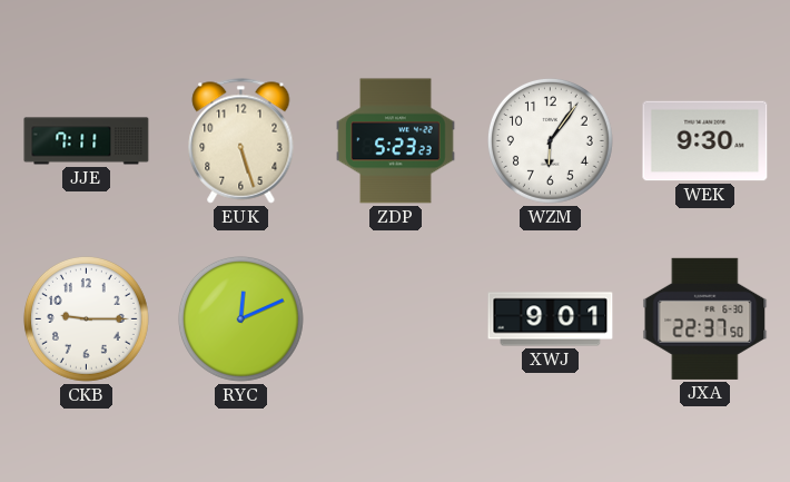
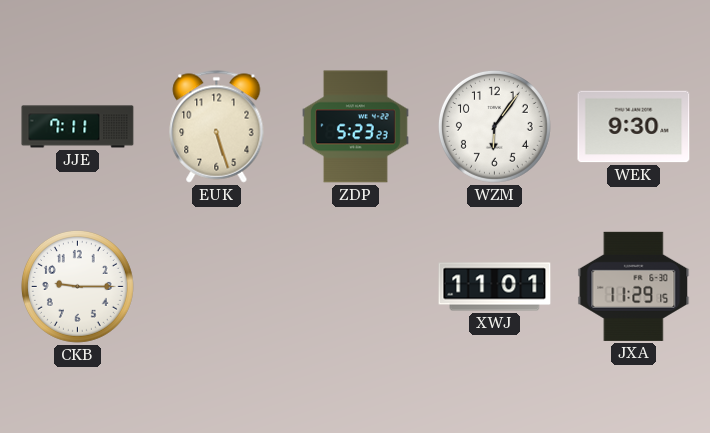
RYC: 12:11 -> none
XWJ: 9:01 -> 11:01
JXA: 22:37 -> 11:29
